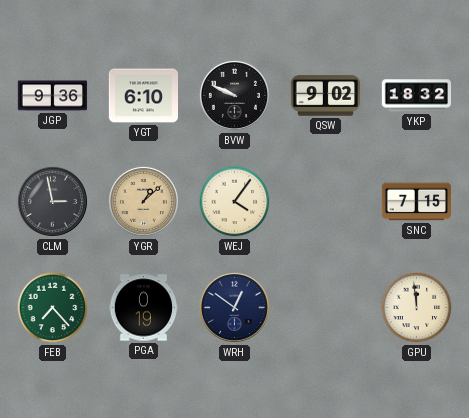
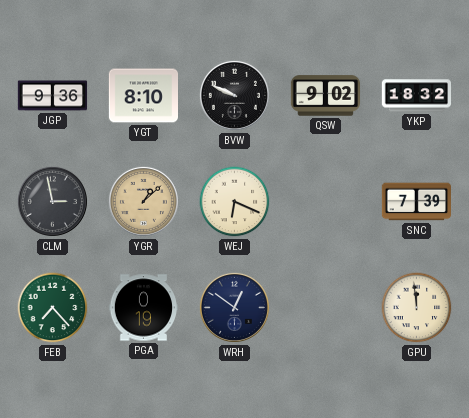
YGT: 6:10 -> 8:10
WEJ: 4:06 -> 6:19
SNC: 7:15 -> 7:39
